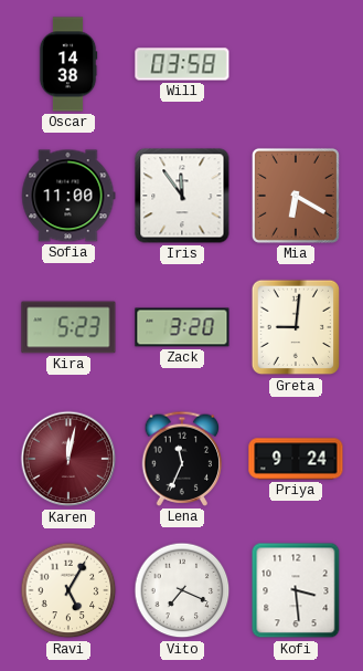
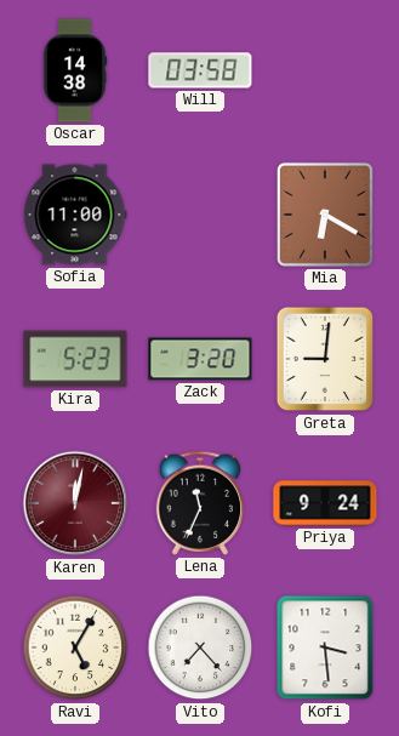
Iris: 11:54 -> none
Vito: 7:19 -> 7:23
